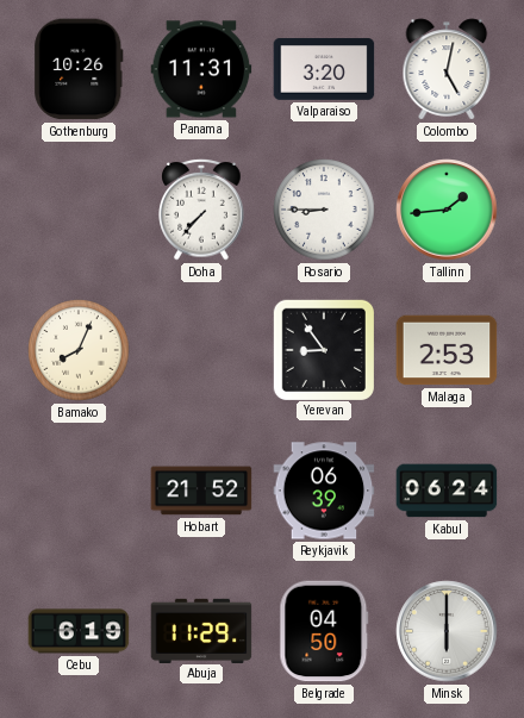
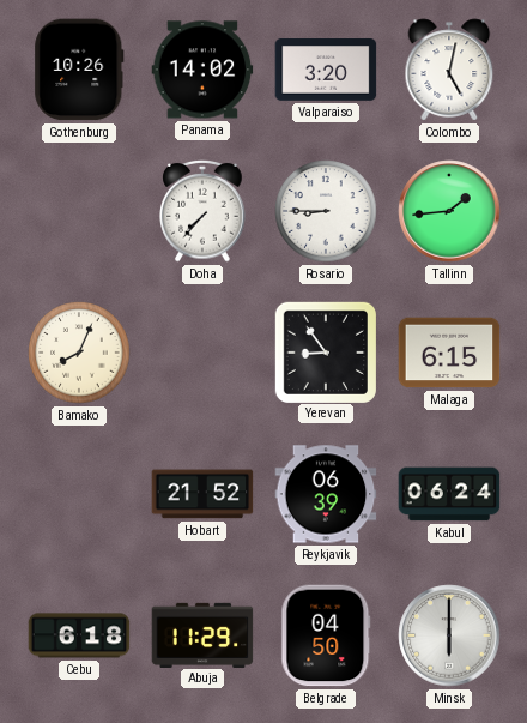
Panama: 11:31 -> 14:02
Malaga: 2:53 -> 6:15
Cebu: 6:19 -> 6:18
